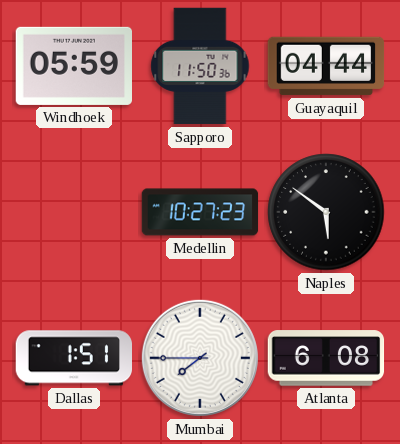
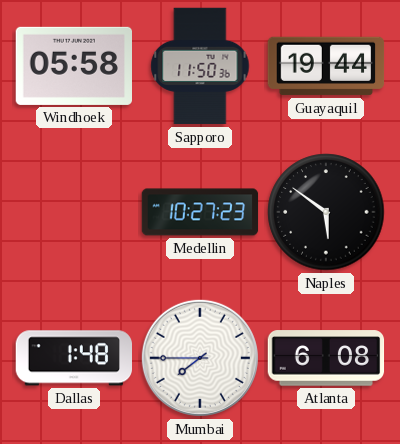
Windhoek: 05:59 -> 05:58
Guayaquil: 04:44 -> 19:44
Dallas: 1:51 -> 1:48
